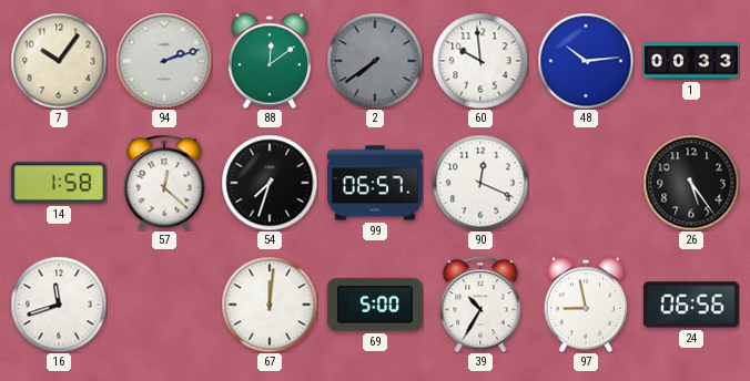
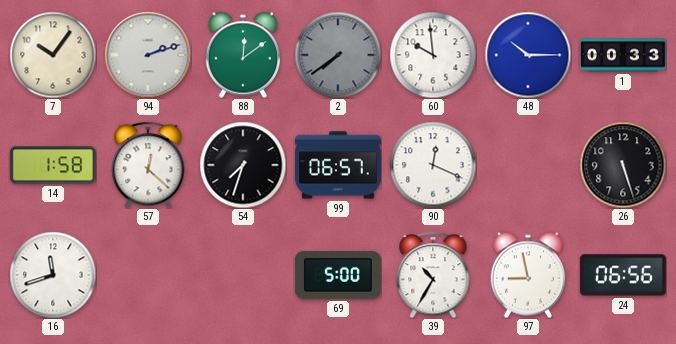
48: 10:14 -> 10:15
26: 5:24 -> 5:27
67: 12:01 -> none
